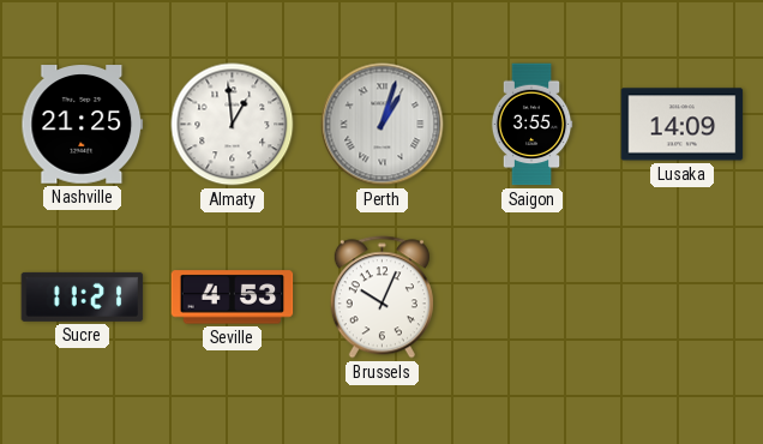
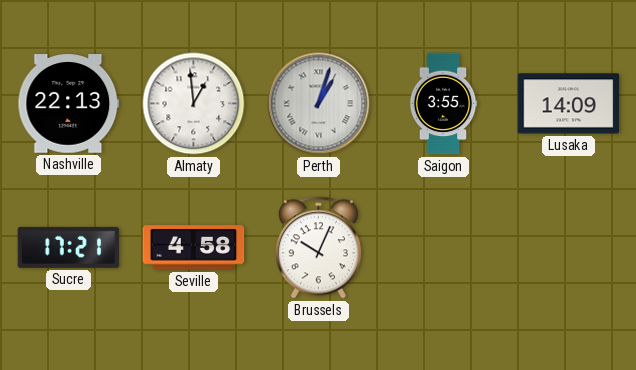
Nashville: 21:25 -> 22:13
Sucre: 11:21 -> 17:21
Seville: 4:53 -> 4:58
